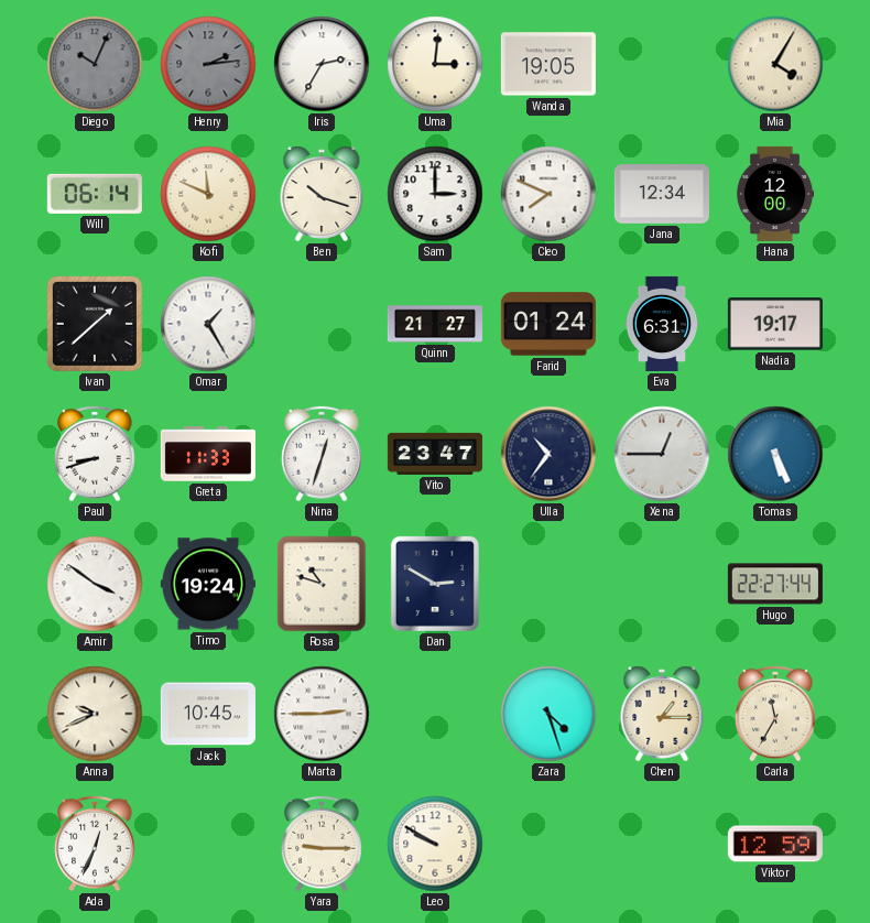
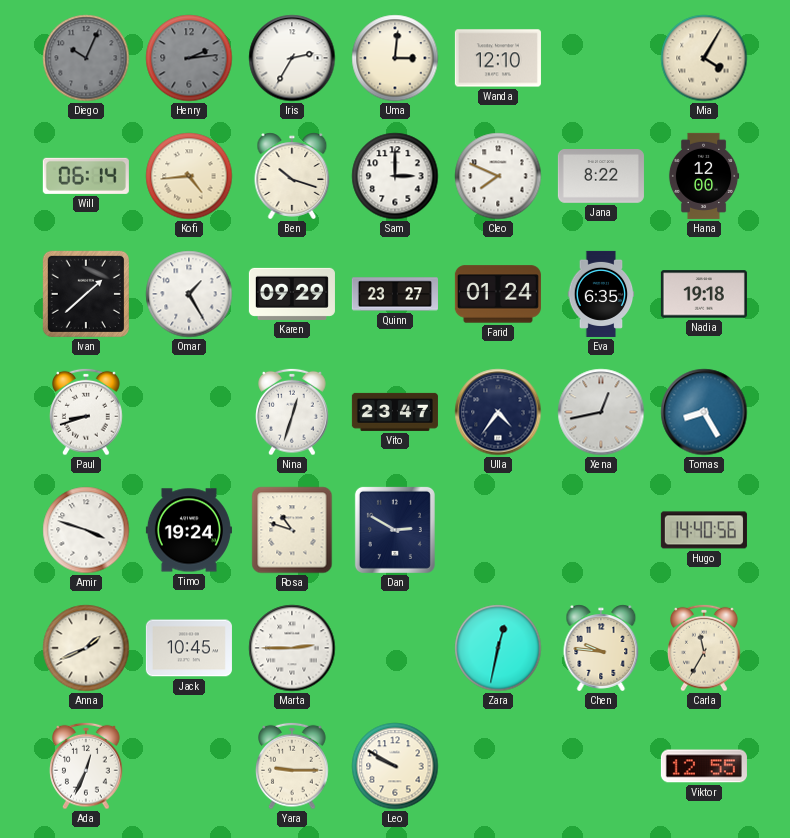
Wanda: 19:05 -> 12:10
Kofi: 11:49 -> 4:44
Jana: 12:34 -> 8:22
Karen: none -> 09:29
Quinn: 21:27 -> 23:27
Eva: 6:31 -> 6:35
Nadia: 19:17 -> 19:18
Greta: 11:33 -> none
Ulla: 10:36 -> 4:36
Xena: 12:45 -> 12:43
Tomas: 5:26 -> 8:25
Amir: 3:51 -> 3:48
Hugo: 22:27 -> 14:40
Anna: 9:41 -> 1:41
Zara: 4:27 -> 12:32
Chen: 1:15 -> 9:46
Viktor: 12:59 -> 12:55
